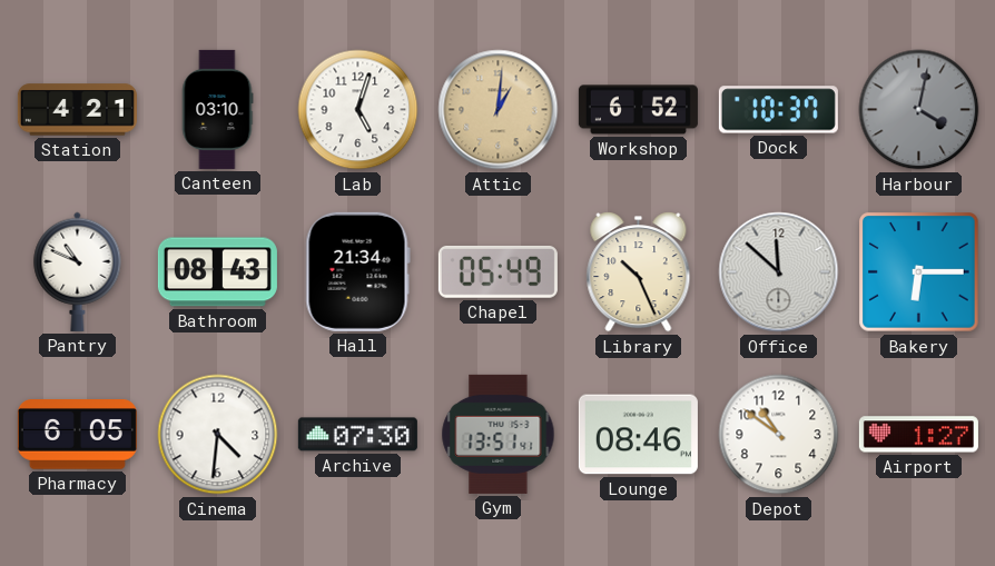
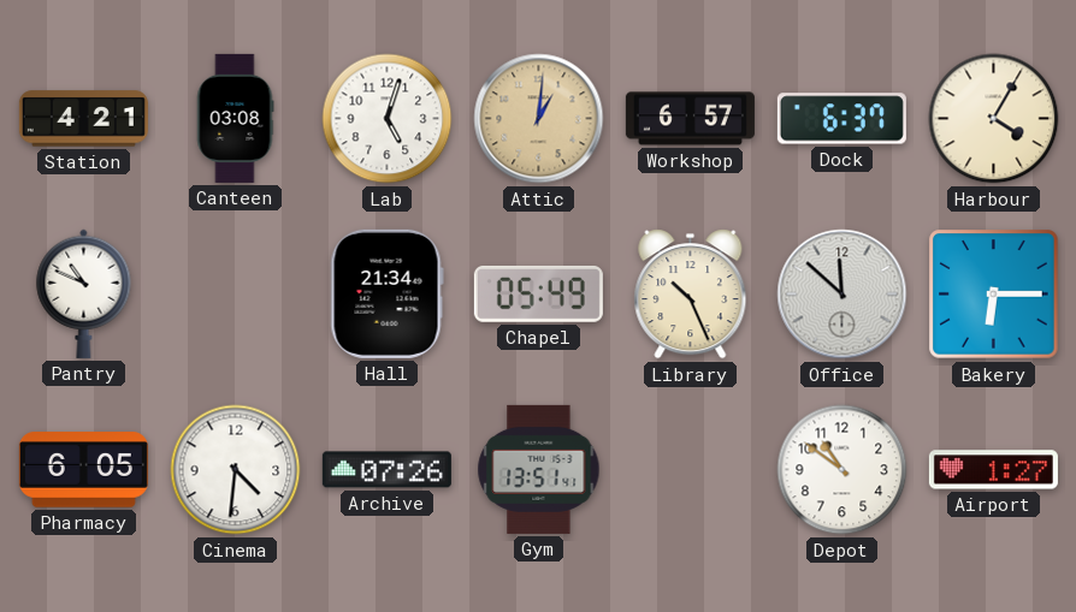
Canteen: 03:10 -> 03:08
Workshop: 6:52 -> 6:57
Dock: 10:37 -> 6:37
Harbour: 4:02 -> 4:05
Harbour dial: grey -> cream
Bathroom: 08:43 -> none
Archive: 07:30 -> 07:26
Lounge: 08:46 -> none
